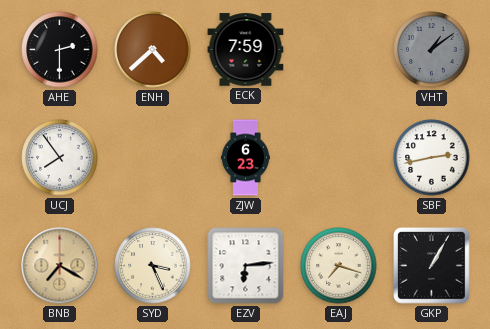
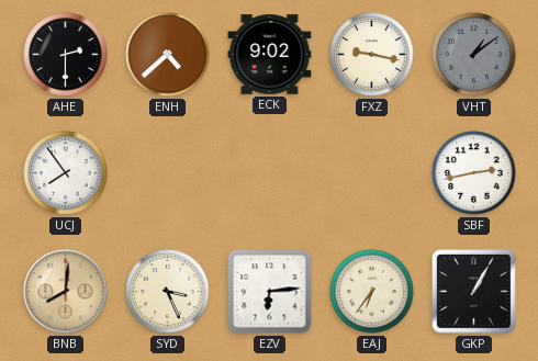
ECK: 7:59 -> 9:02
FXZ: none -> 9:17
ZJW: 6:23 -> none
BNB: 7:20 -> 8:01
EAJ: 7:18 -> 6:36
